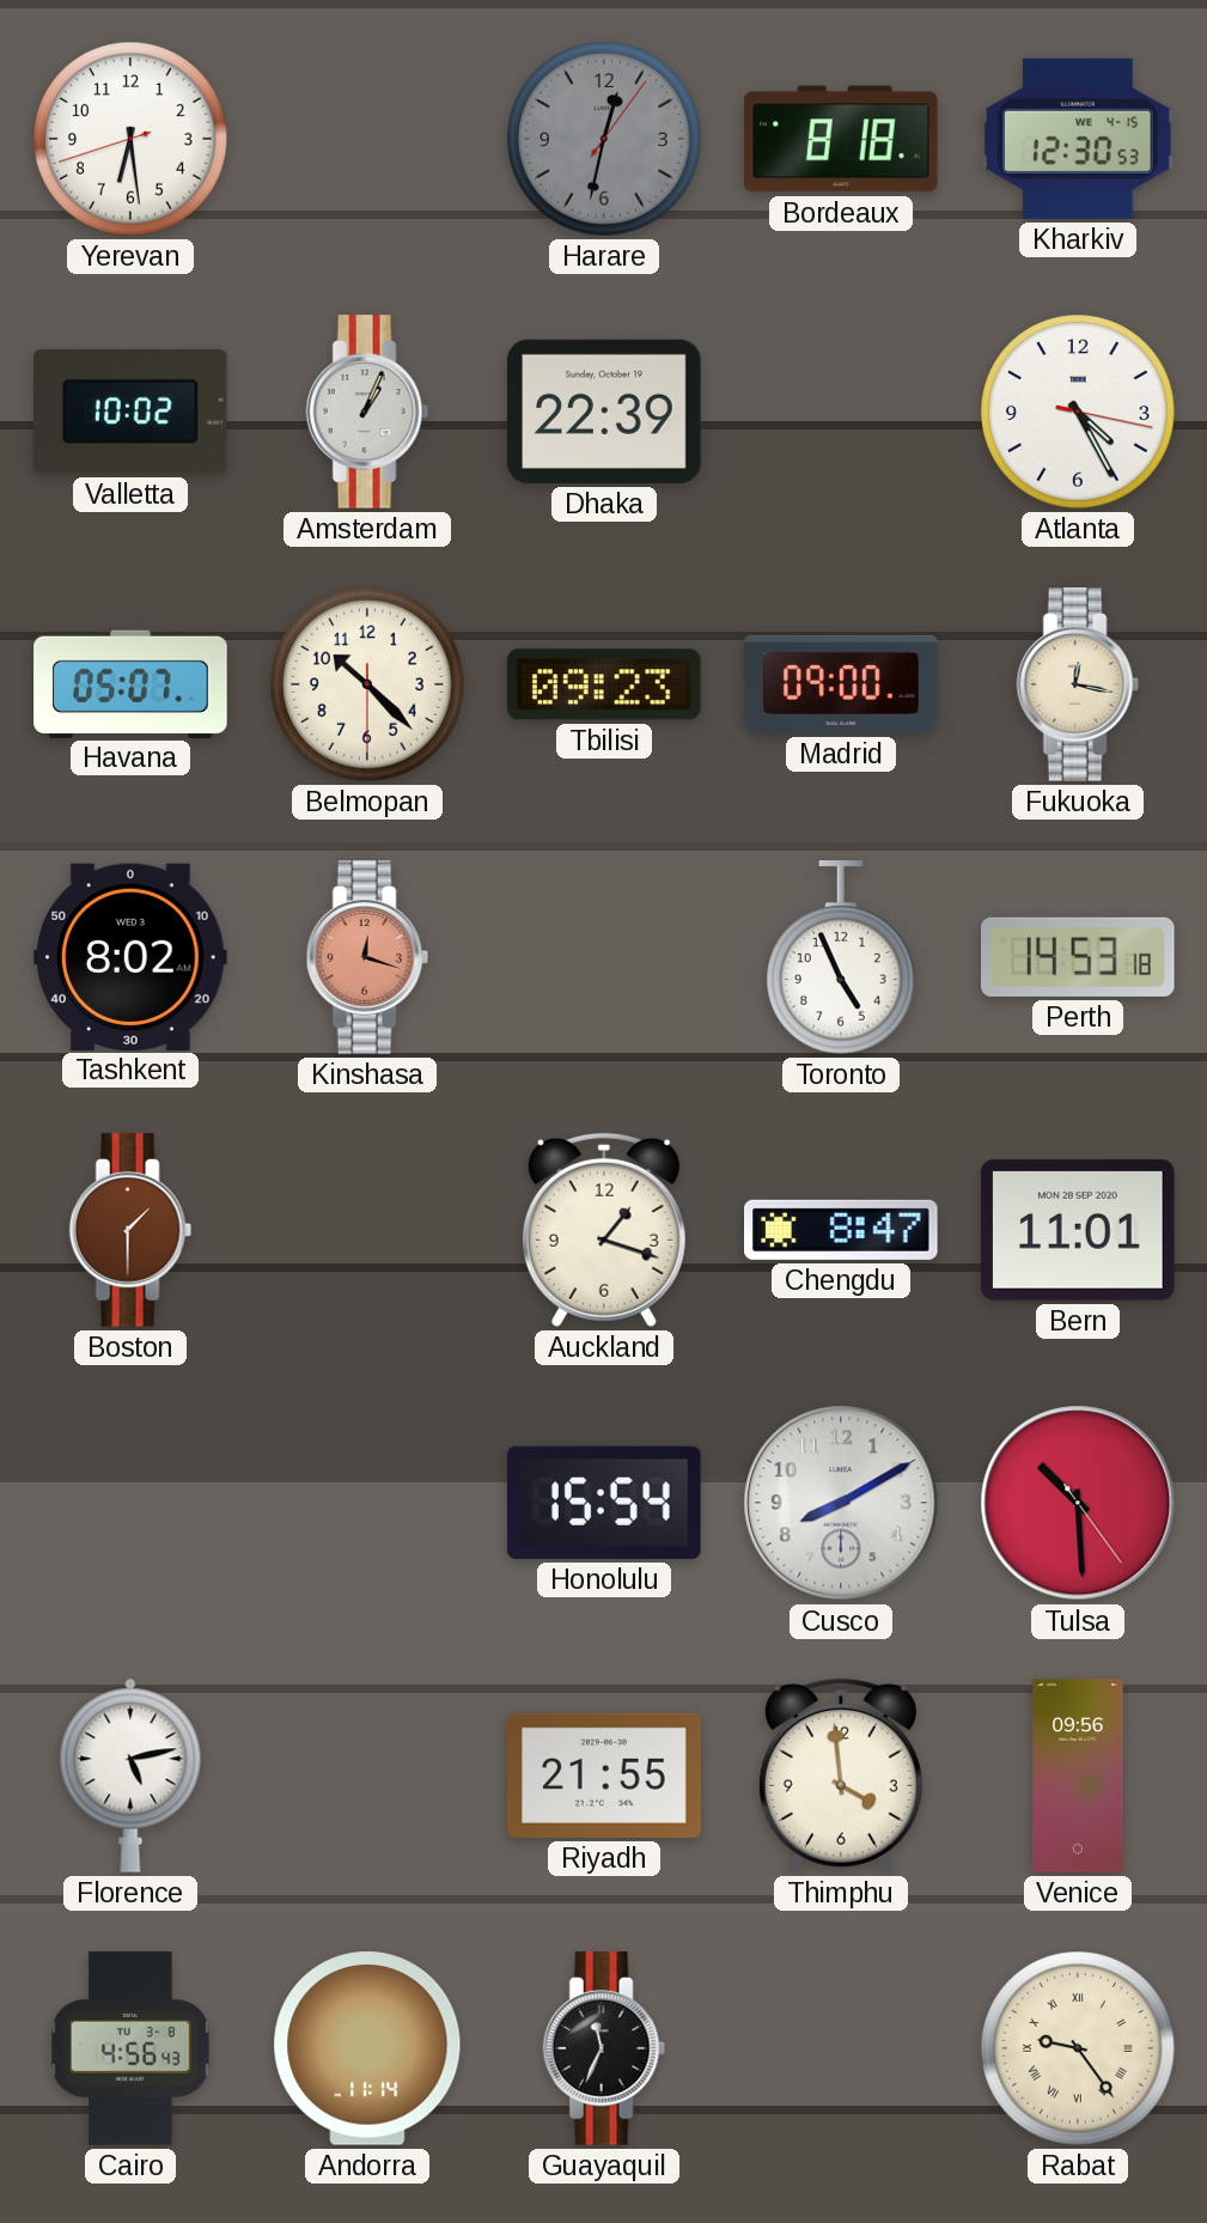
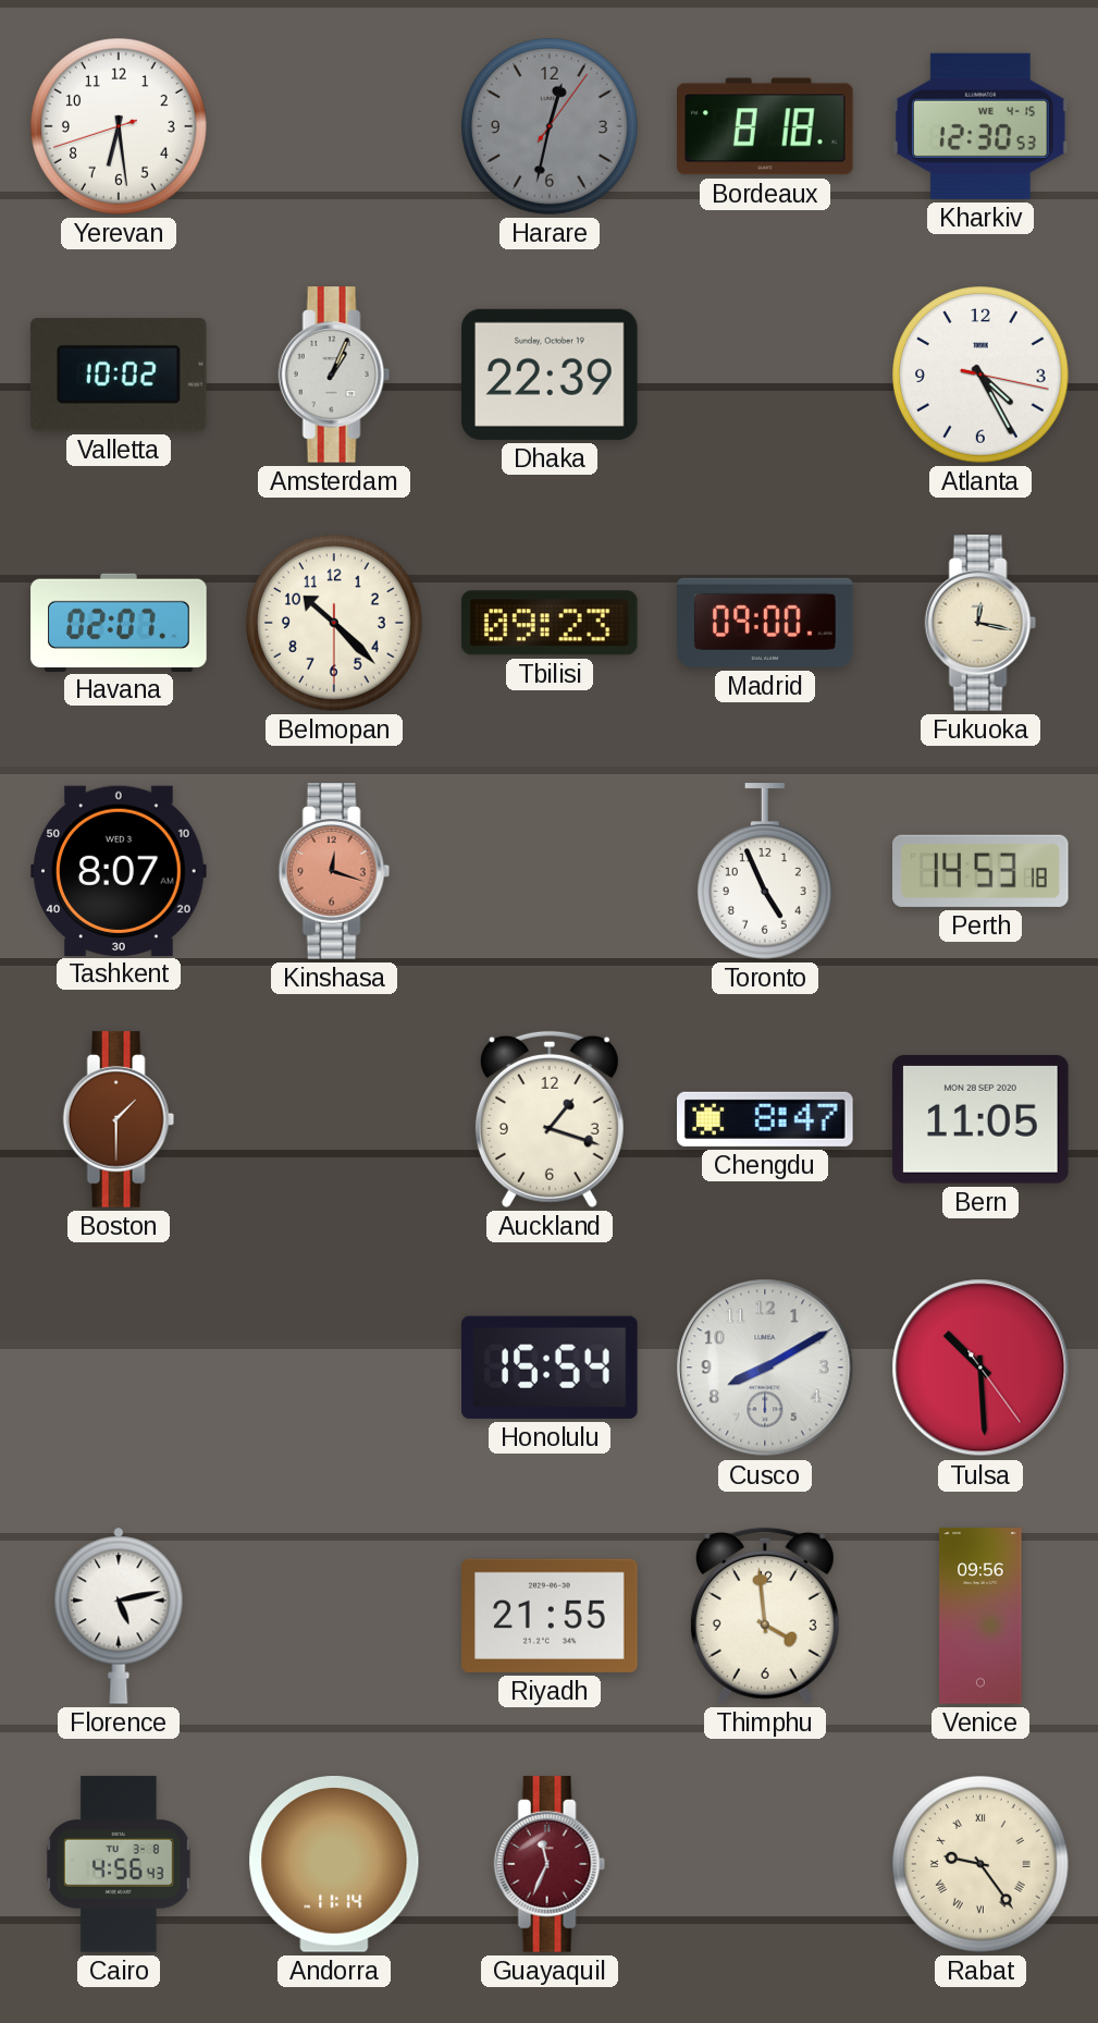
Havana: 05:07 -> 02:07
Tashkent: 8:02 -> 8:07
Bern: 11:01 -> 11:05
Guayaquil dial: black -> burgundy
